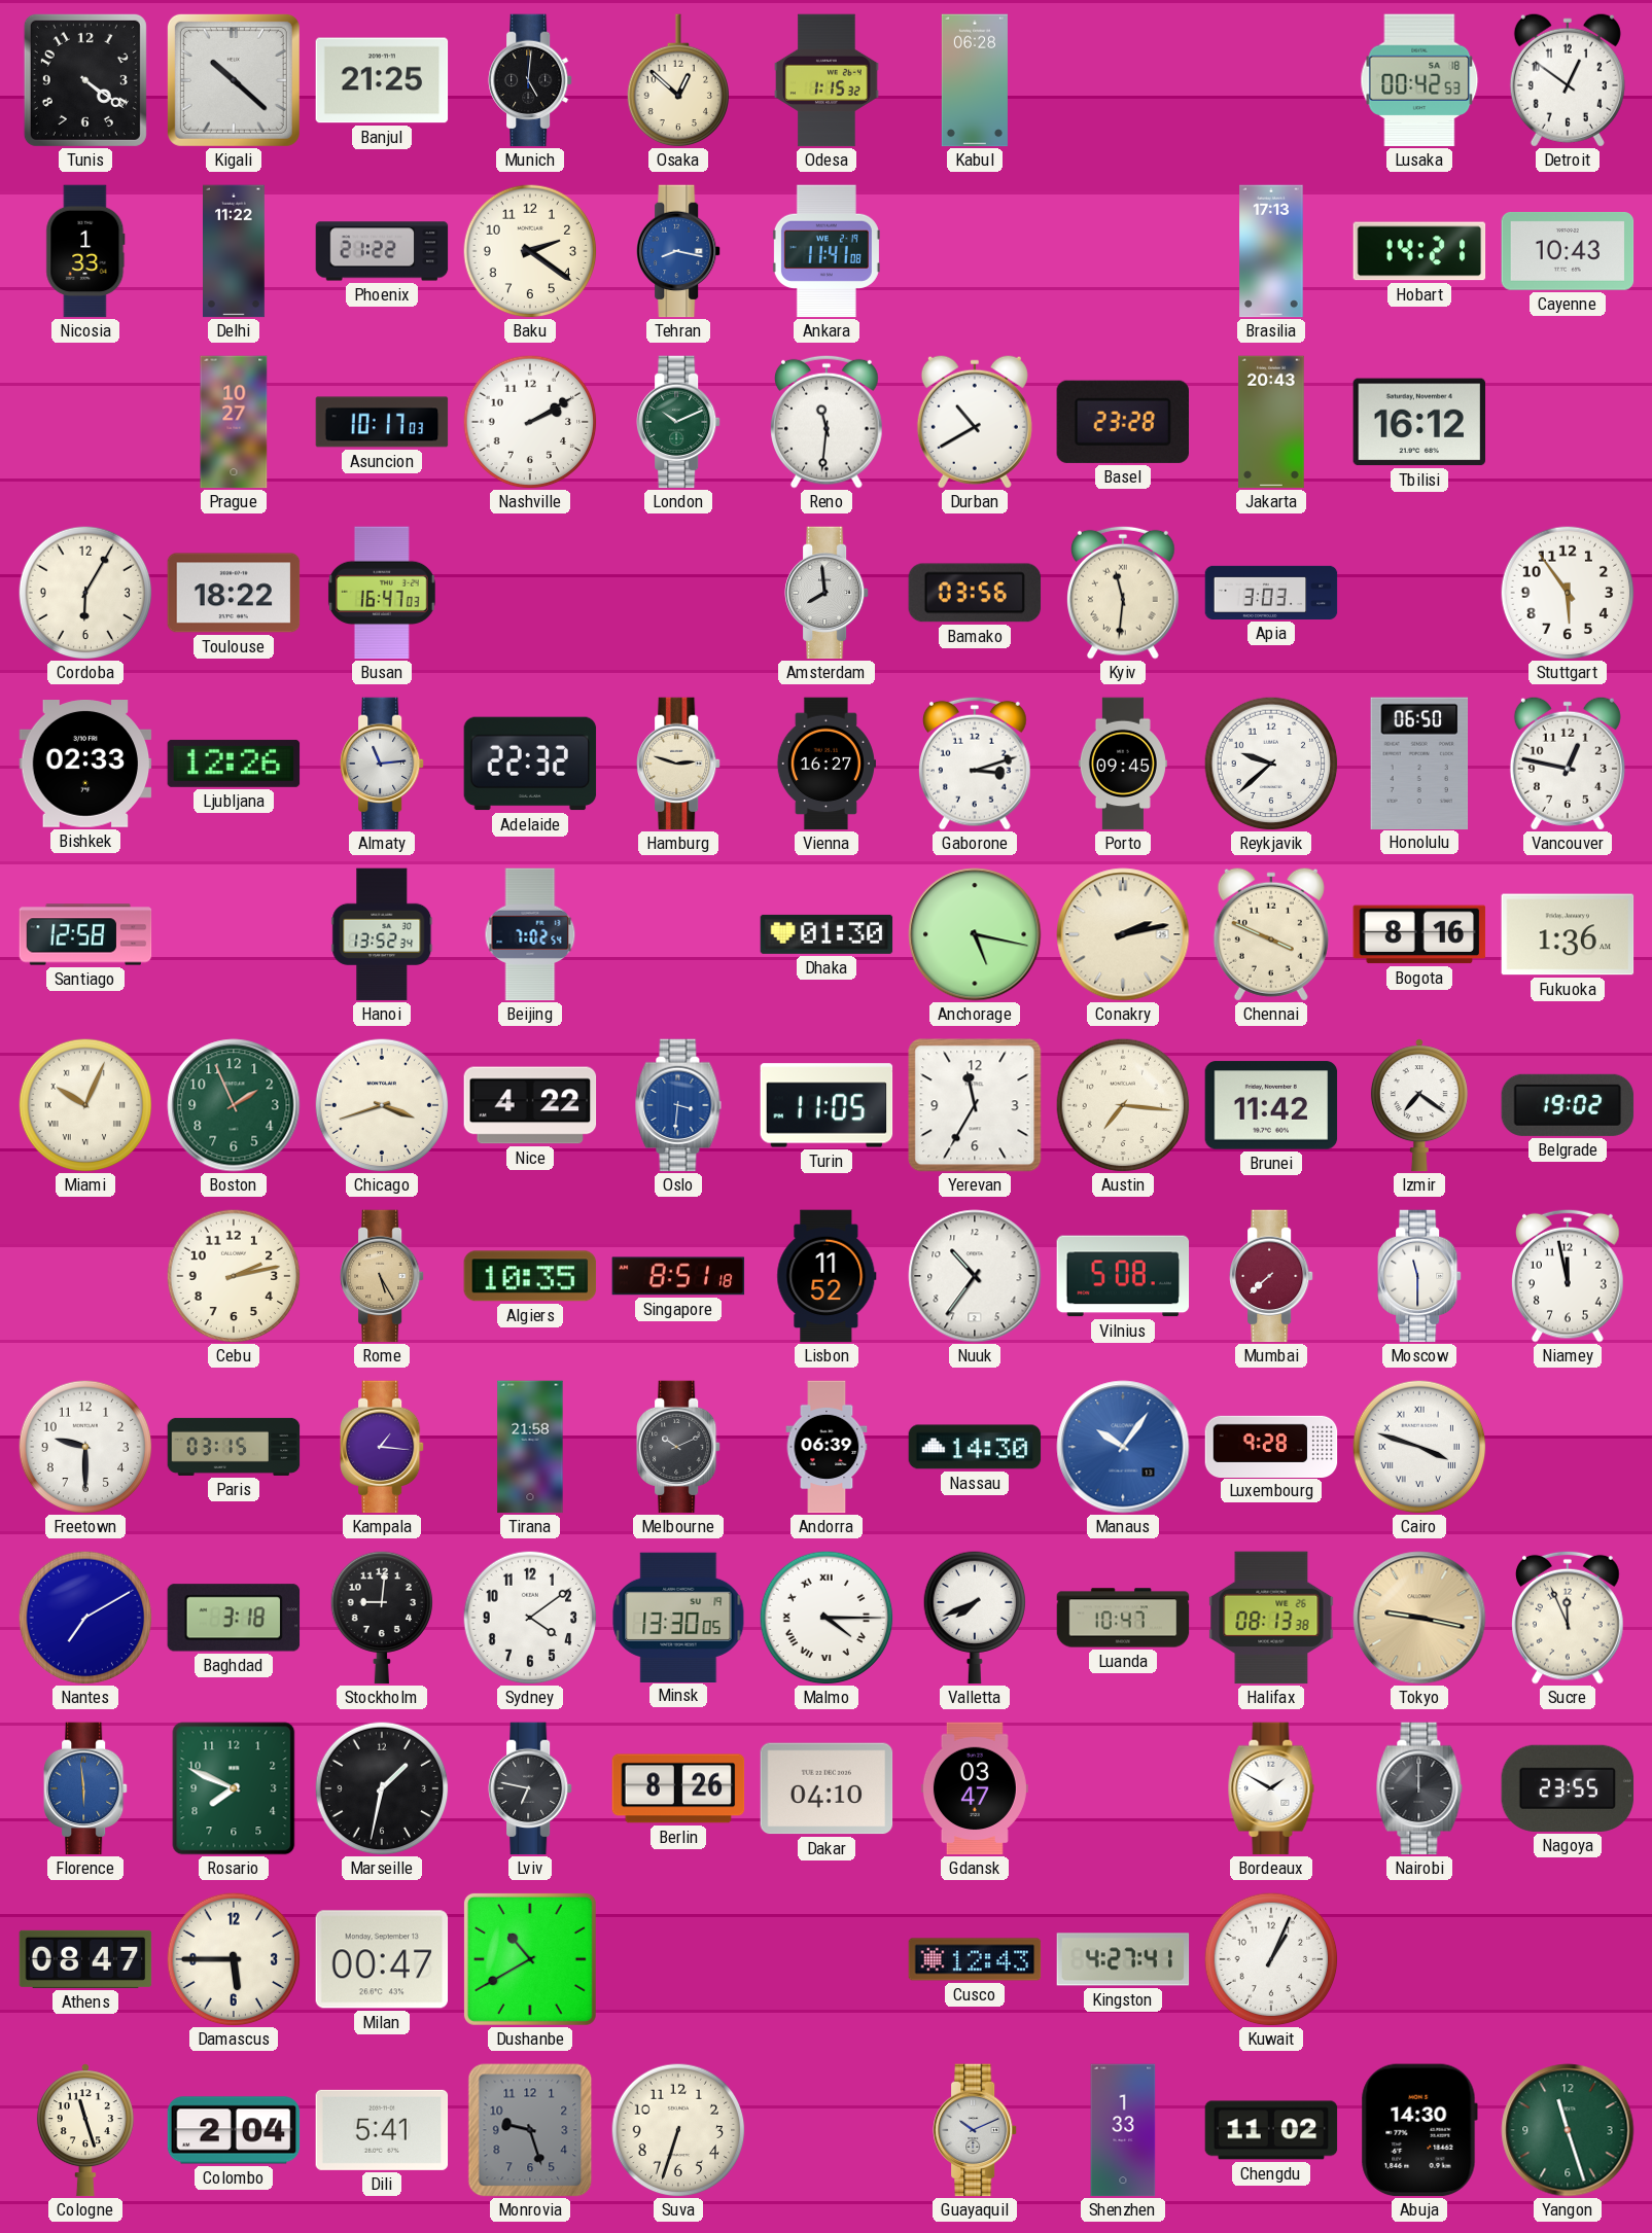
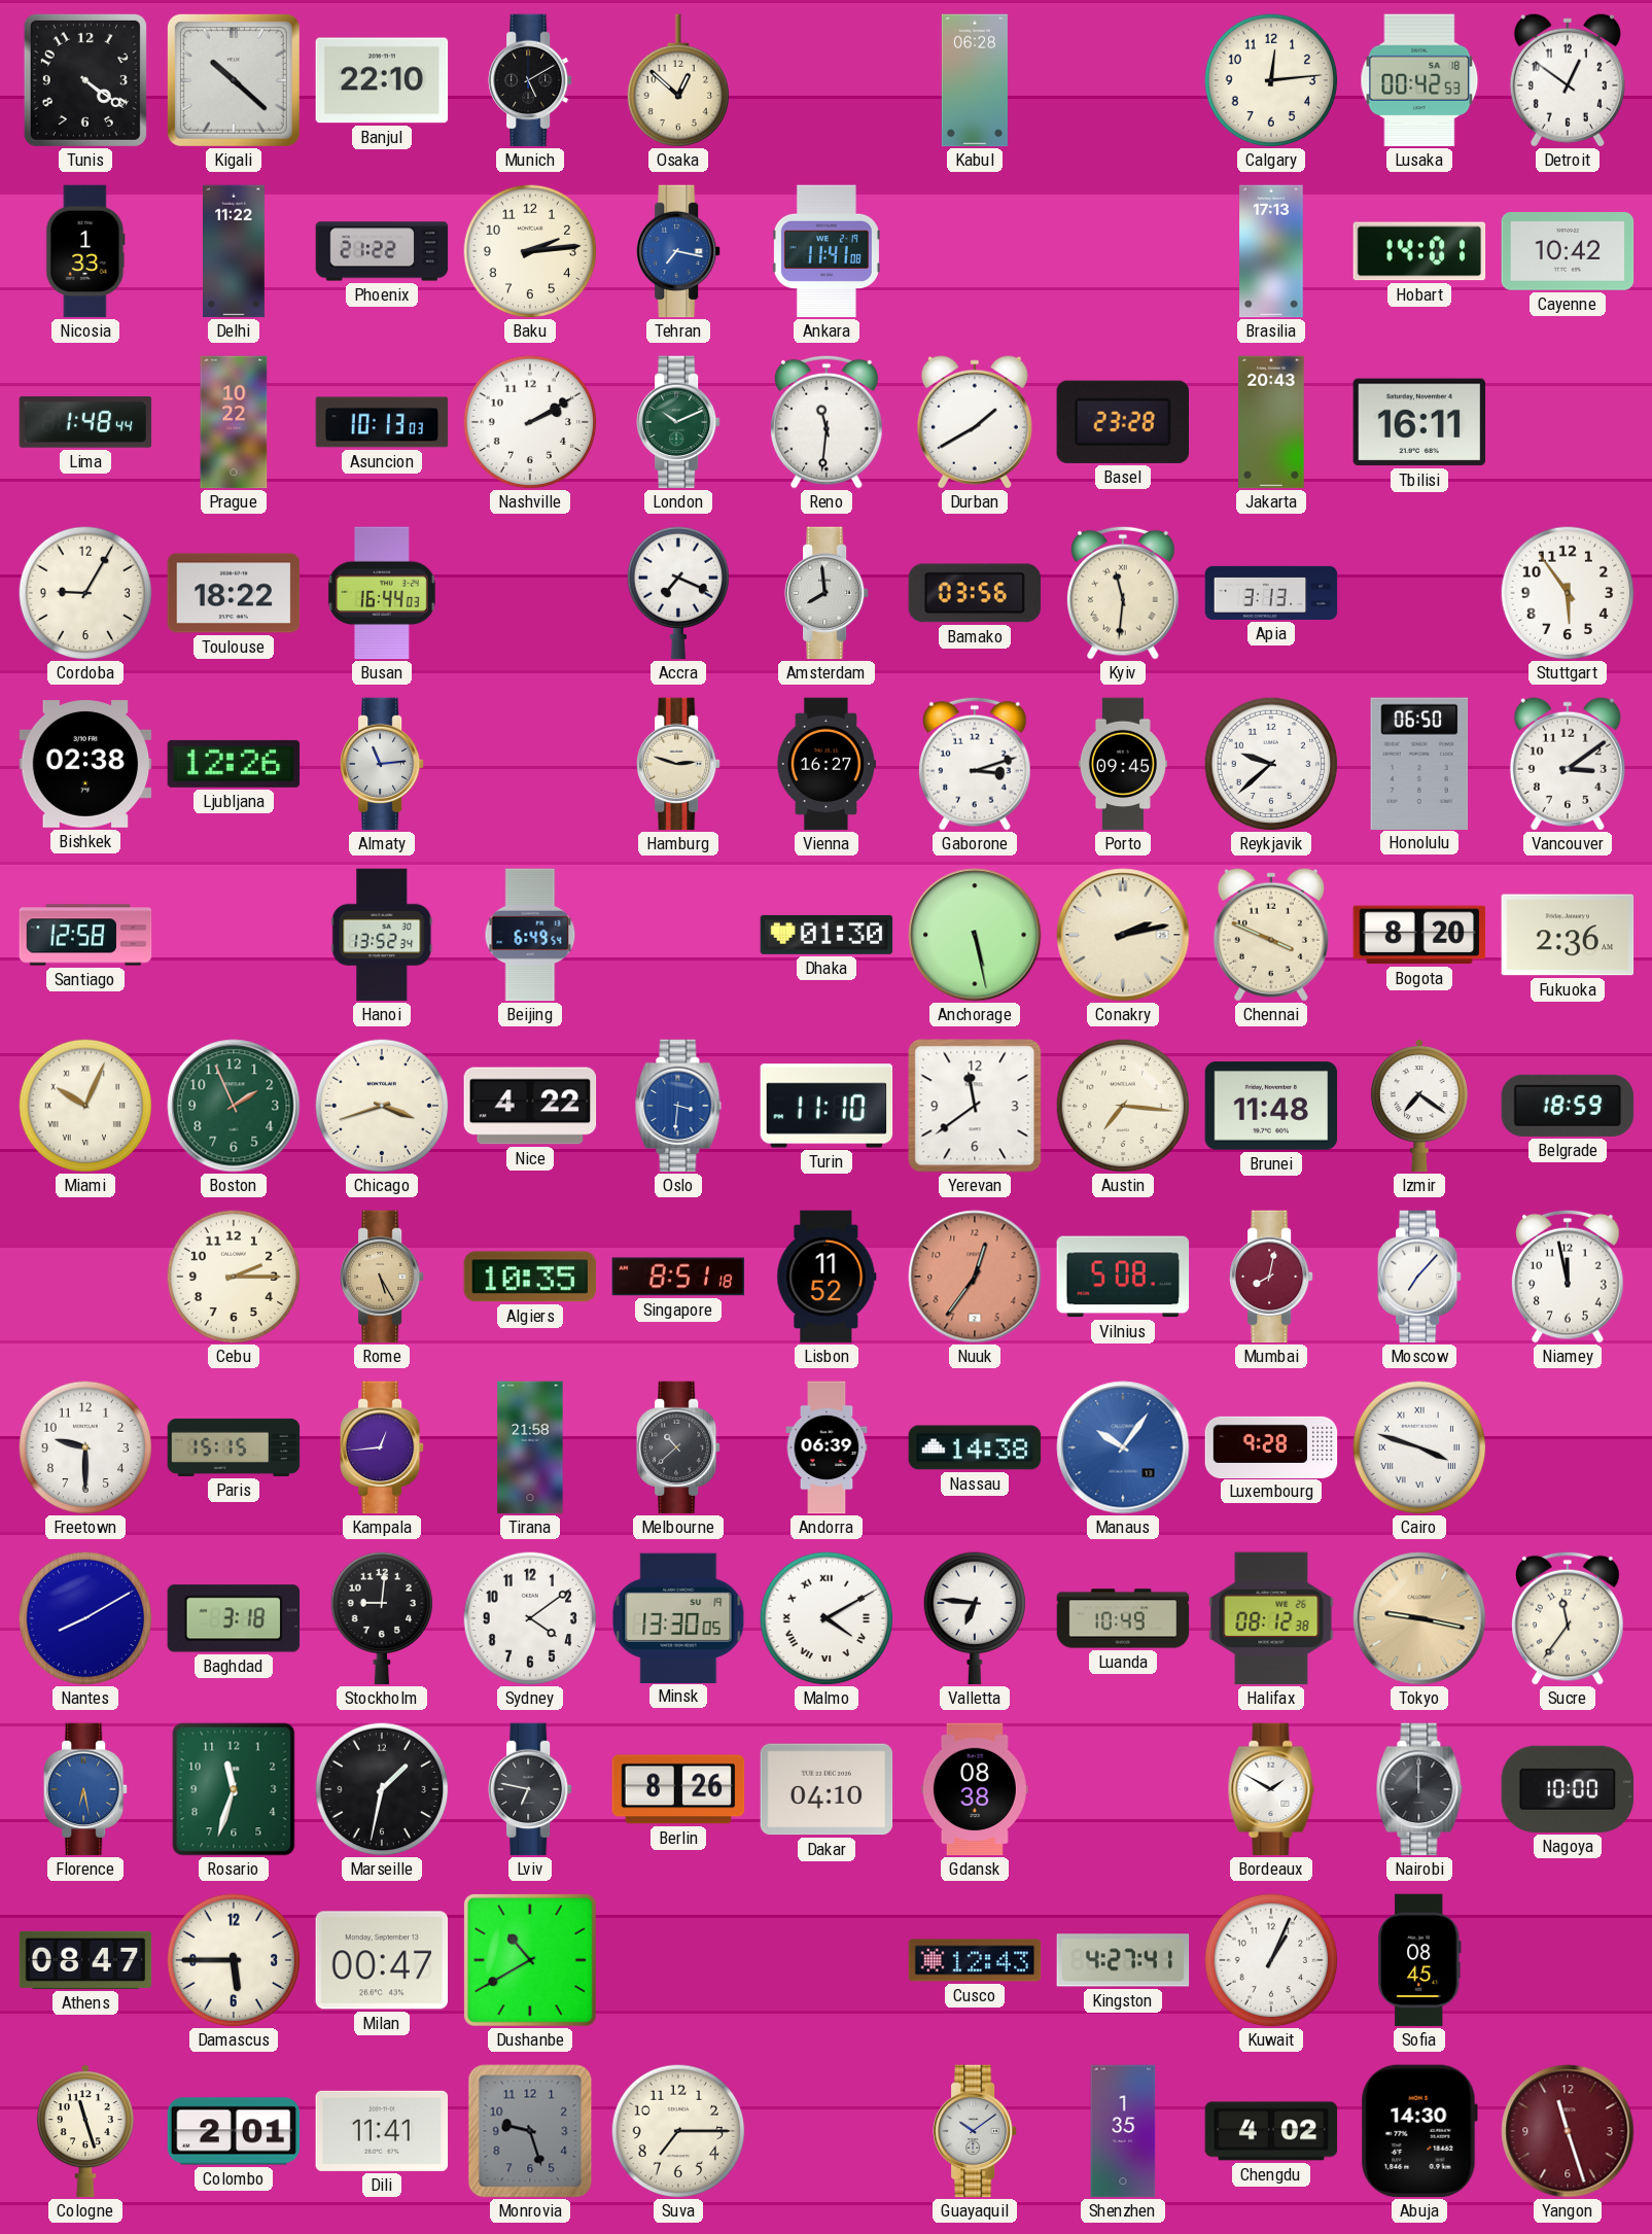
Banjul: 21:25 -> 22:10
Munich: 5:01 -> 5:10
Odesa: 1:15 -> none
Calgary: none -> 12:14
Baku: 2:21 -> 2:14
Tehran: 8:17 -> 7:17
Hobart: 14:21 -> 14:01
Cayenne: 10:43 -> 10:42
Lima: none -> 1:48
Prague: 10:27 -> 10:22
Asuncion: 10:17 -> 10:13
Durban: 10:40 -> 1:40
Tbilisi: 16:12 -> 16:11
Cordoba: 6:05 -> 9:05
Busan: 16:47 -> 16:44
Accra: none -> 7:19
Apia: 3:03 -> 3:13
Bishkek: 02:33 -> 02:38
Adelaide: 22:32 -> none
Vancouver: 12:47 -> 3:09
Beijing: 7:02 -> 6:49
Anchorage: 5:17 -> 5:28
Bogota: 8:16 -> 8:20
Fukuoka: 1:36 -> 2:36
Turin: 11:05 -> 11:10
Yerevan: 11:35 -> 11:39
Brunei: 11:42 -> 11:48
Belgrade: 19:02 -> 18:59
Cebu: 2:13 -> 2:15
Nuuk: 10:36 -> 12:36
Nuuk dial: white -> salmon
Mumbai: 7:38 -> 8:02
Moscow: 11:30 -> 7:07
Paris: 03:15 -> 15:15
Kampala: 1:16 -> 12:44
Melbourne: 10:11 -> 10:38
Nassau: 14:30 -> 14:38
Nantes: 7:10 -> 8:10
Malmo: 4:15 -> 4:10
Valletta: 7:41 -> 6:46
Luanda: 10:47 -> 10:49
Halifax: 08:13 -> 08:12
Sucre: 11:56 -> 11:36
Florence: 5:59 -> 6:28
Rosario: 7:49 -> 11:33
Gdansk: 03:47 -> 08:38
Nagoya: 23:55 -> 10:00
Sofia: none -> 08:45
Colombo: 2:04 -> 2:01
Dili: 5:41 -> 11:41
Suva: 6:33 -> 7:15
Guayaquil: 10:11 -> 10:09
Shenzhen: 1:33 -> 1:35
Chengdu: 11:02 -> 4:02
Yangon dial: green -> burgundy
